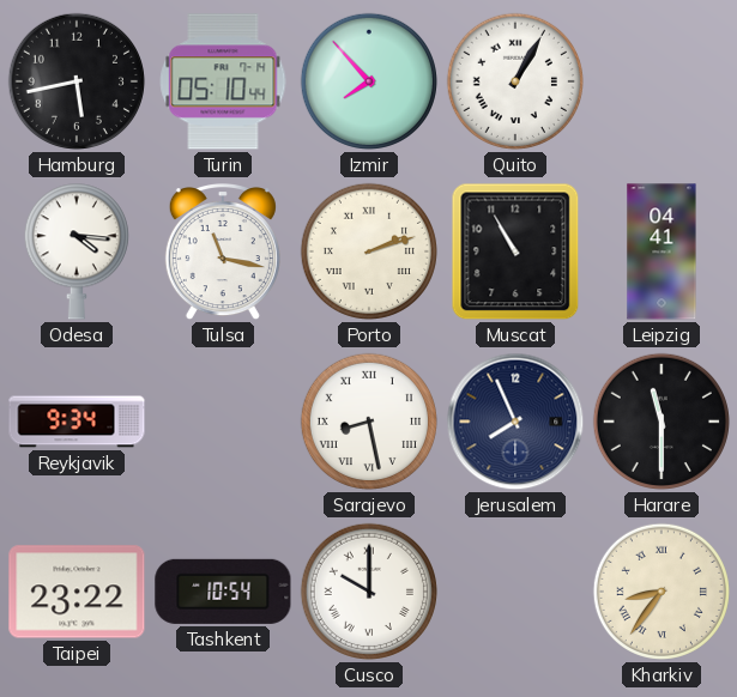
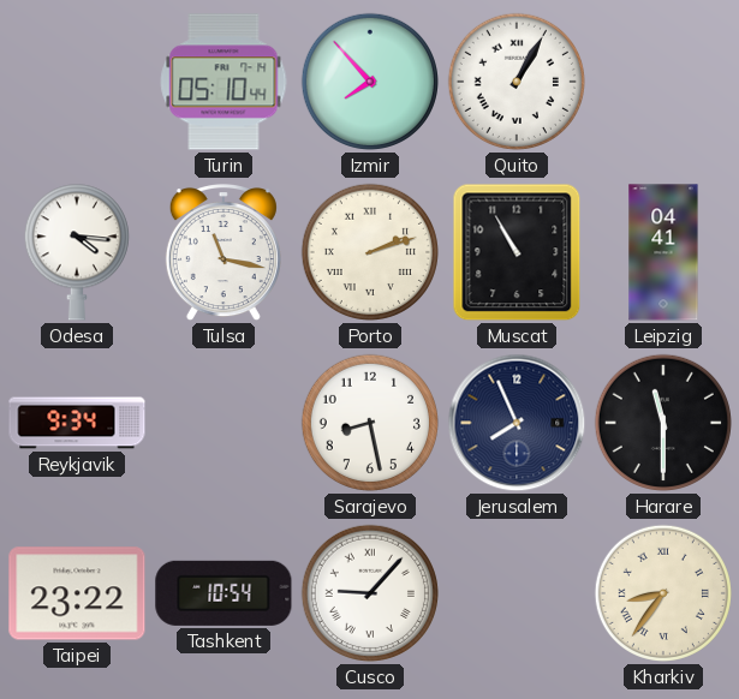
Hamburg: 5:43 -> none
Sarajevo numerals: Roman -> Arabic
Cusco: 10:00 -> 9:07
